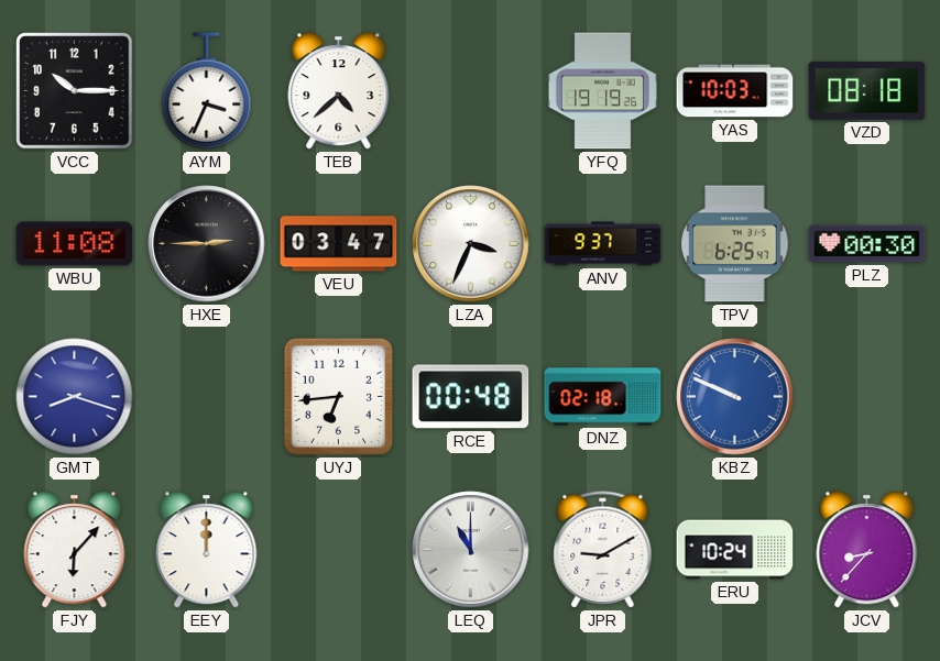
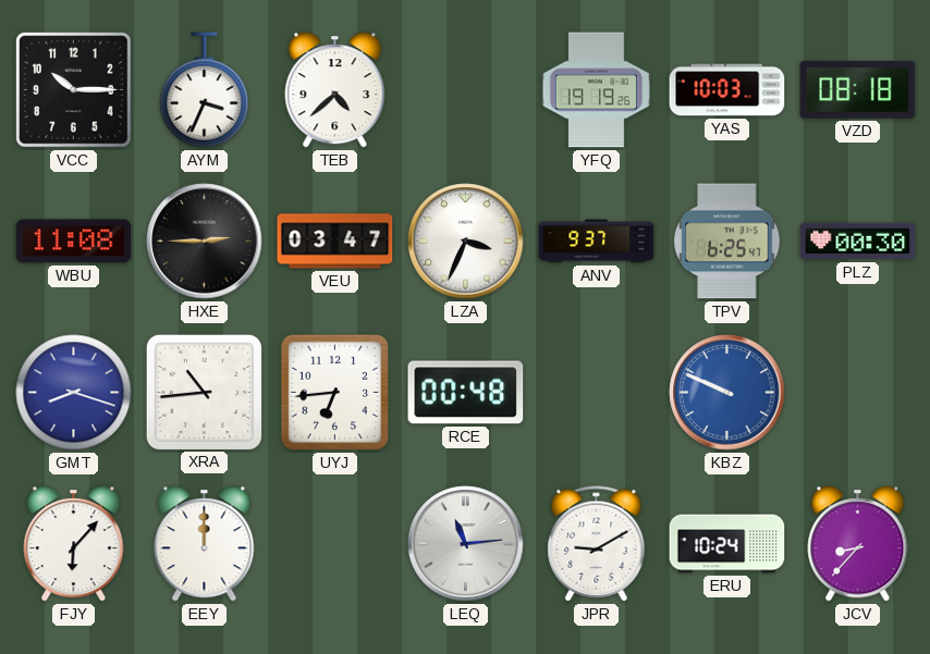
XRA: none -> 10:44
DNZ: 02:18 -> none
LEQ: 11:00 -> 11:14
